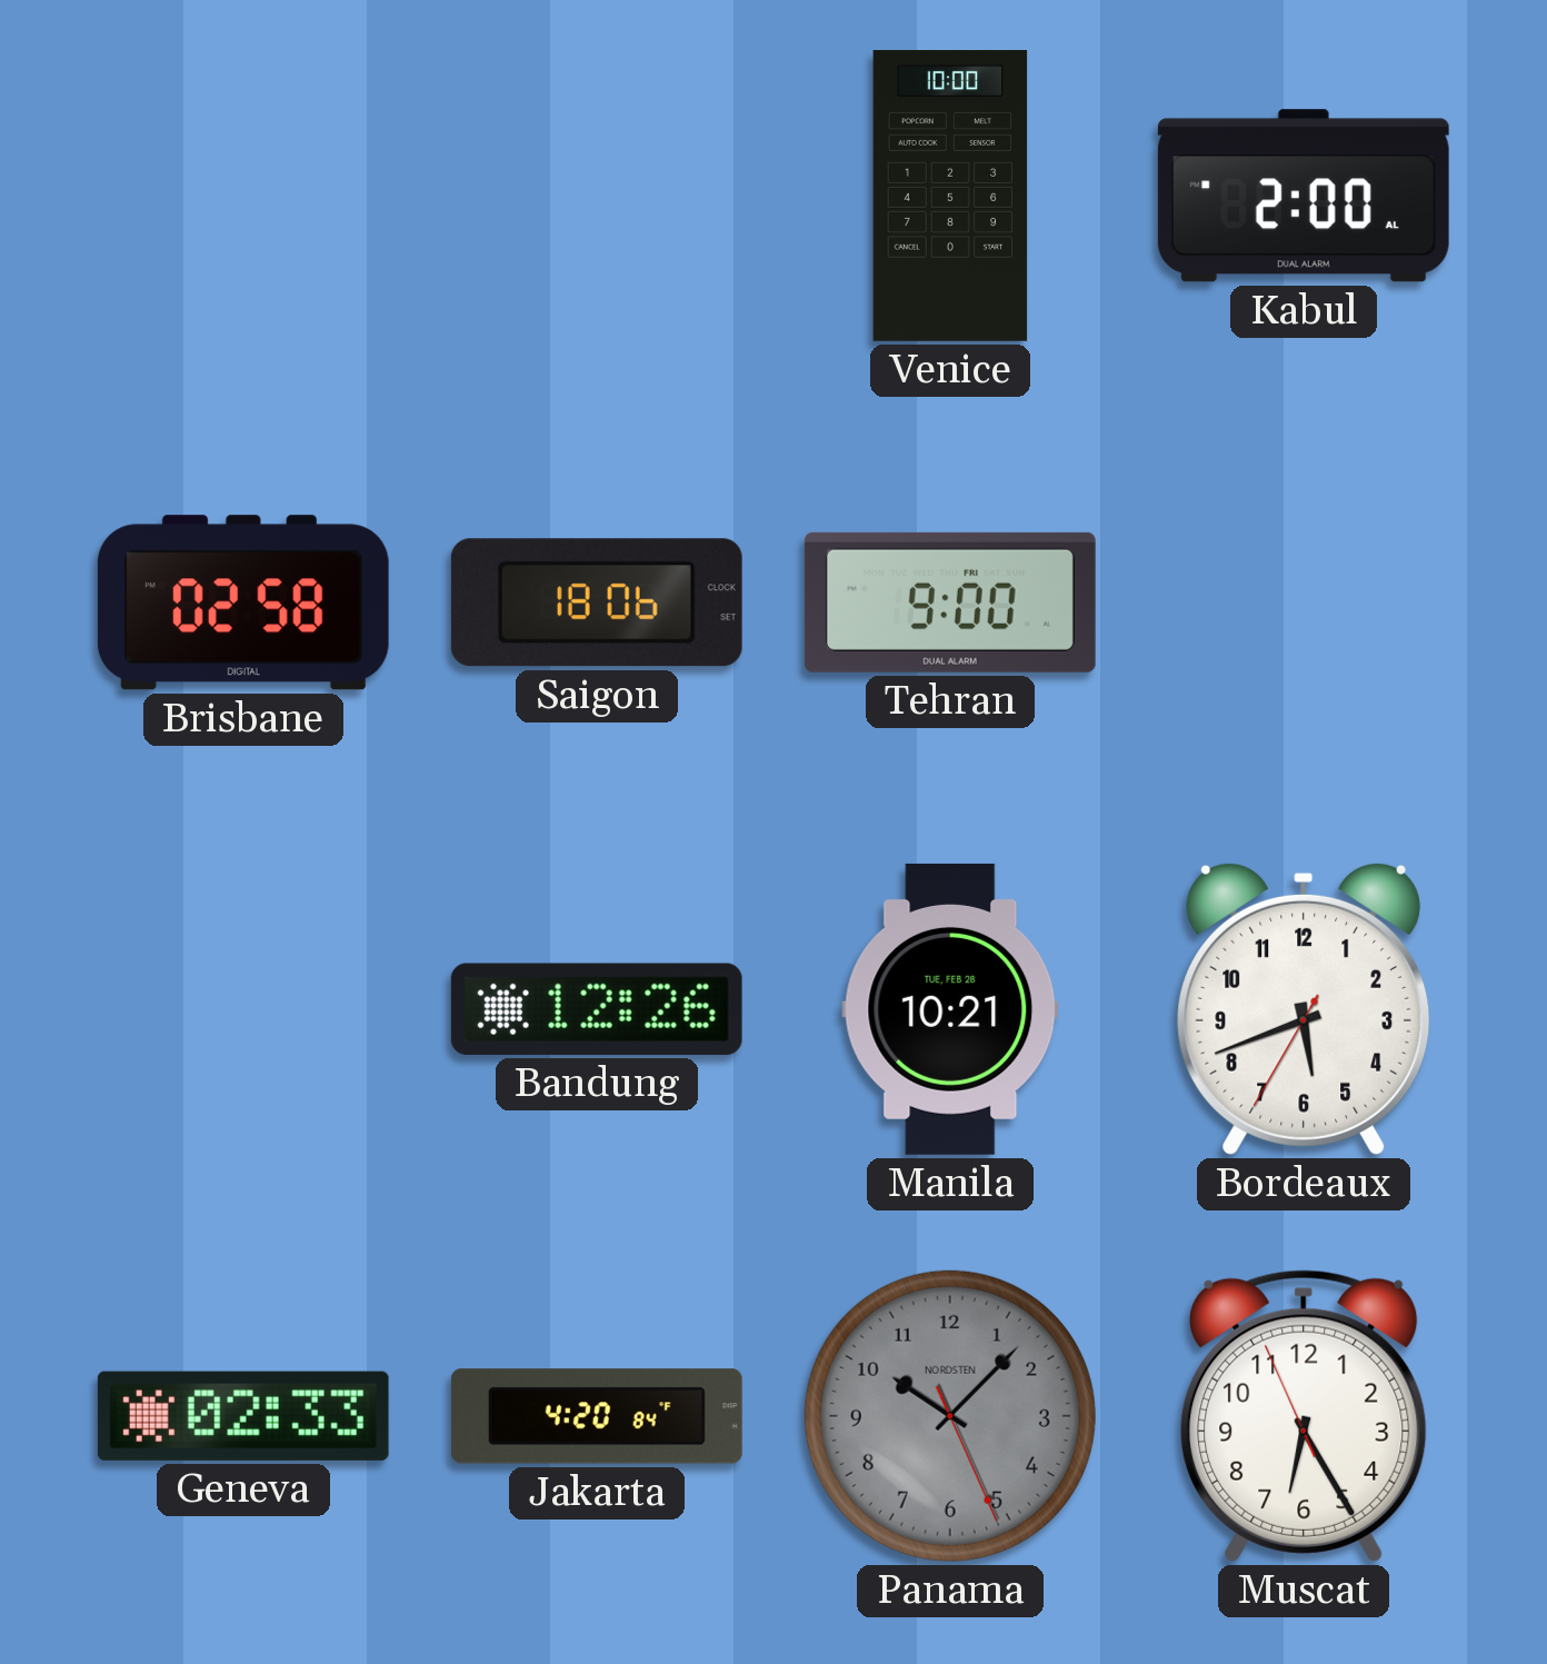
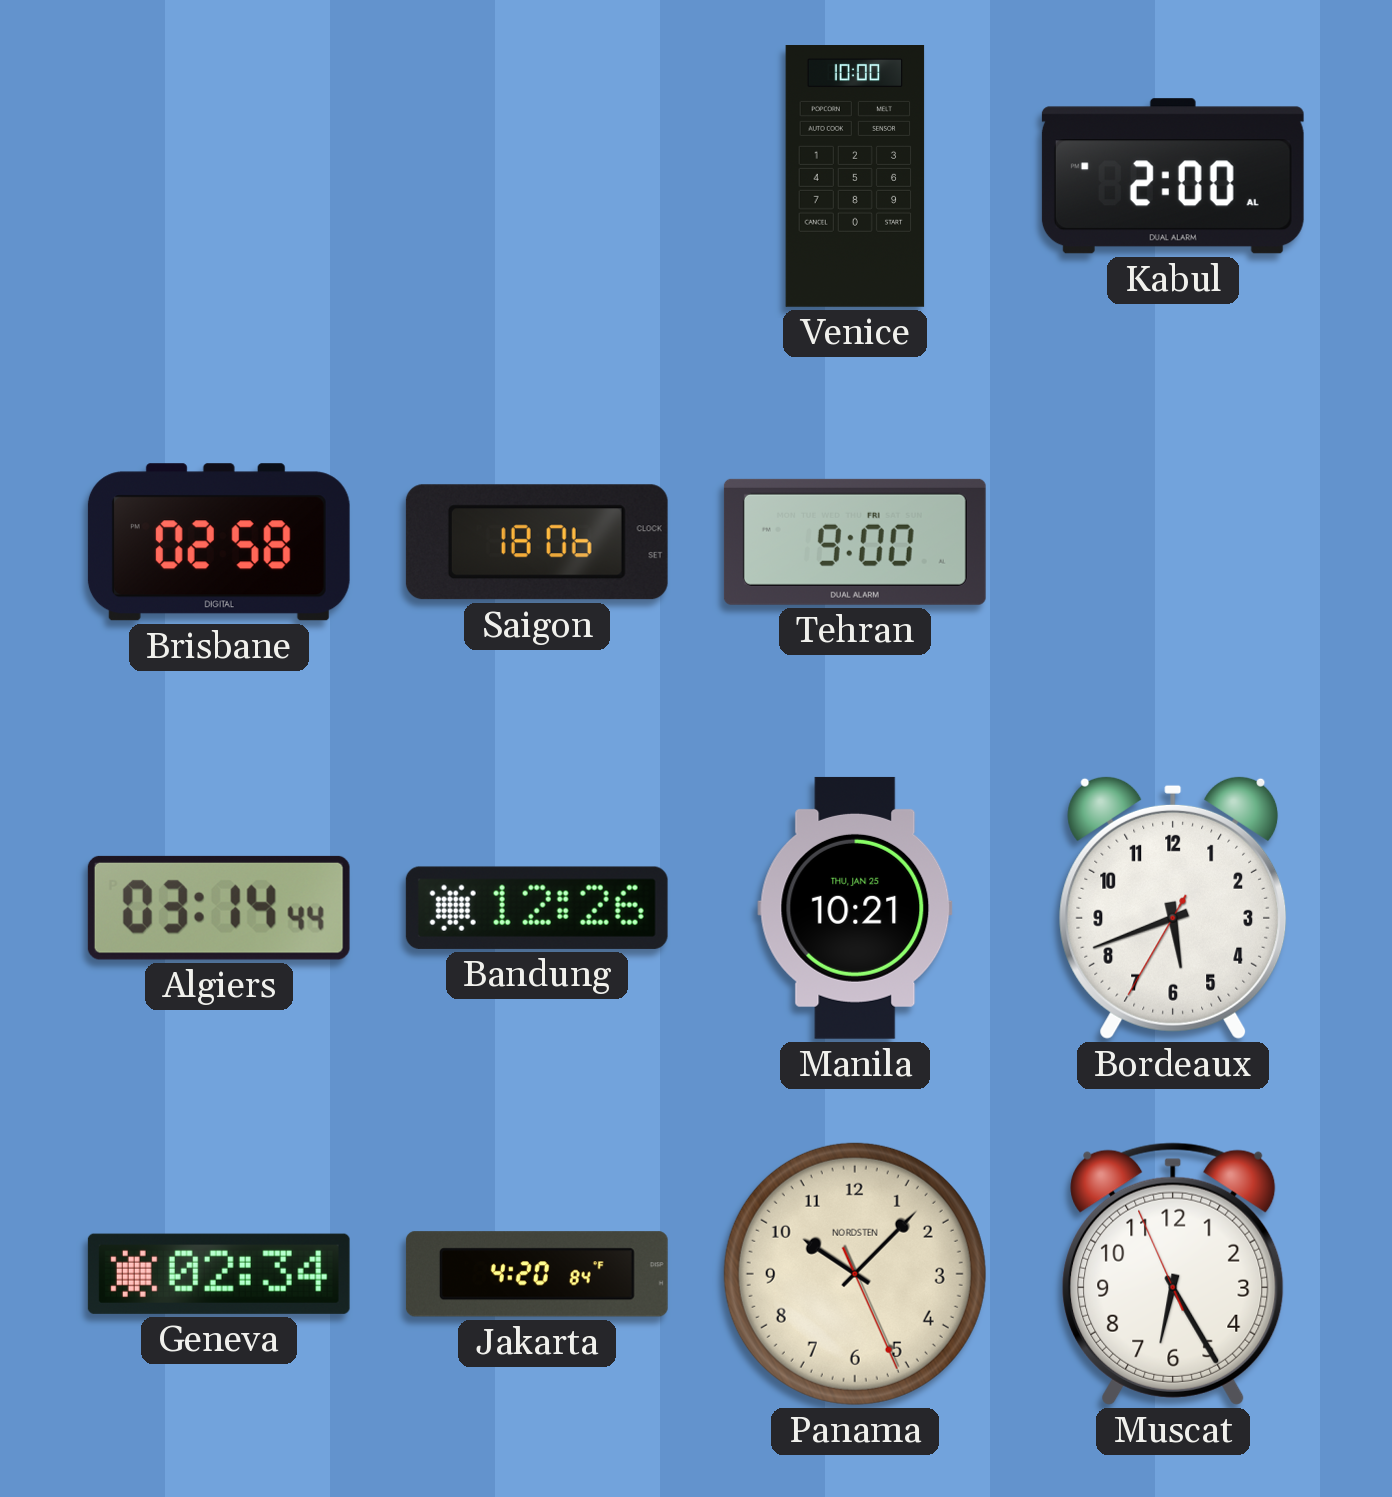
Algiers: none -> 03:14
Manila date: TUE, FEB 28 -> THU, JAN 25
Geneva: 02:33 -> 02:34
Panama dial: grey -> cream
